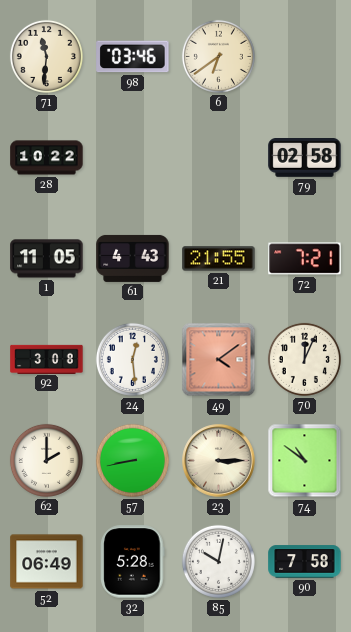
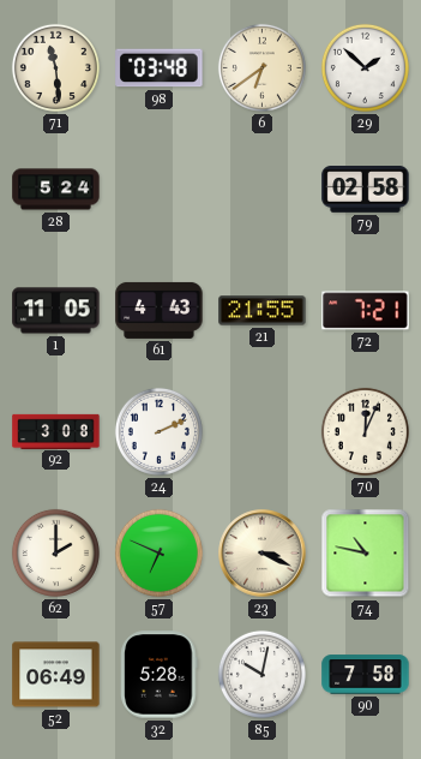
71: 11:31 -> 11:29
98: 03:46 -> 03:48
29: none -> 1:52
28: 10:22 -> 5:24
24: 12:29 -> 2:11
49: 4:09 -> none
57: 8:43 -> 6:49
23: 3:15 -> 3:19
74: 10:51 -> 10:47
